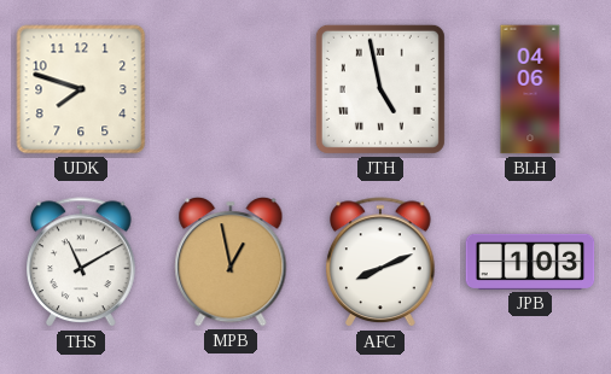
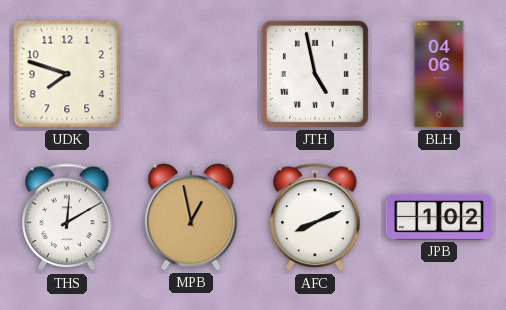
THS: 11:10 -> 12:10
JPB: 1:03 -> 1:02
